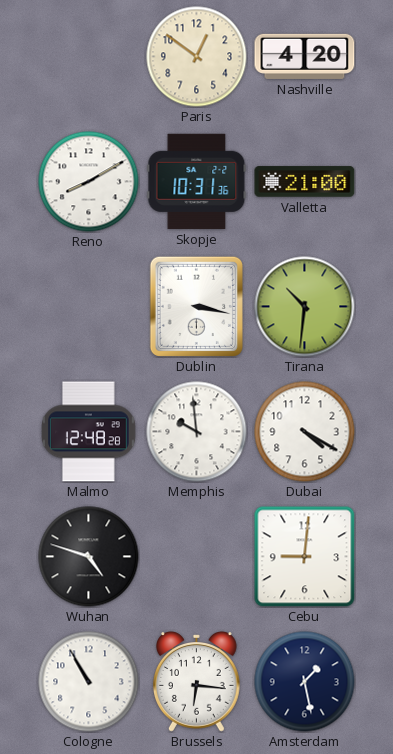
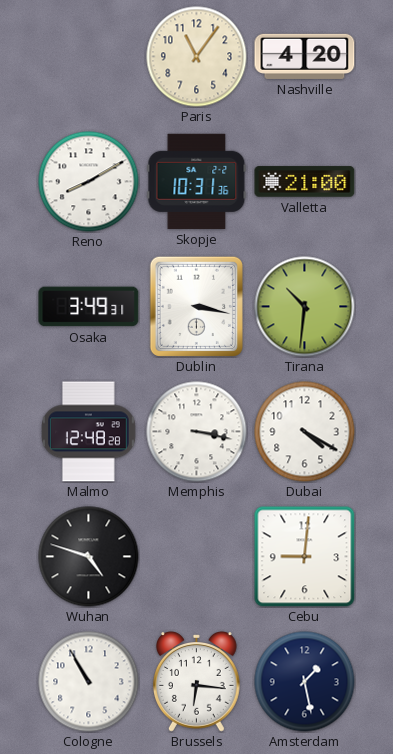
Paris: 12:51 -> 11:06
Osaka: none -> 3:49
Memphis: 9:59 -> 3:17
